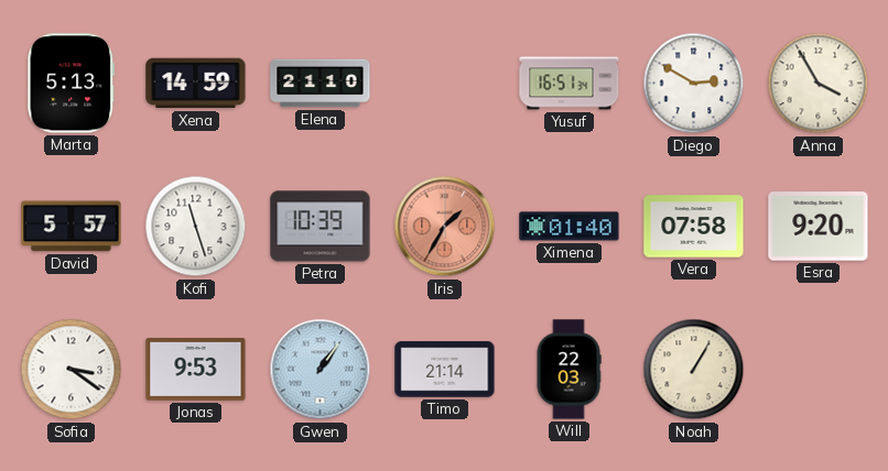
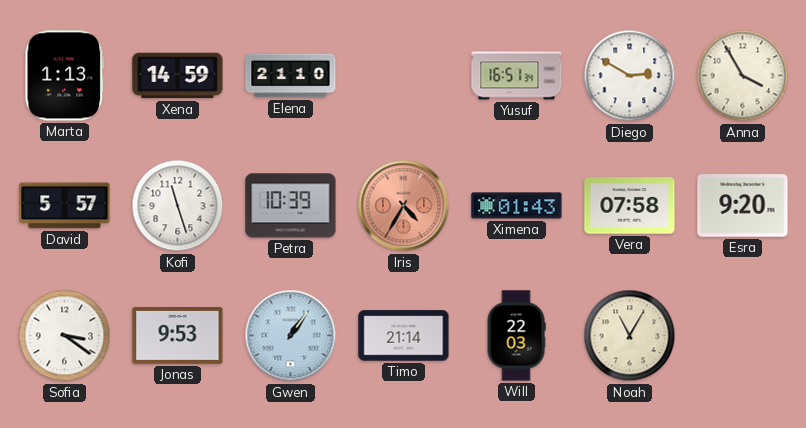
Marta: 5:13 -> 1:13
Iris: 1:35 -> 4:35
Ximena: 01:40 -> 01:43
Noah: 1:05 -> 11:05
